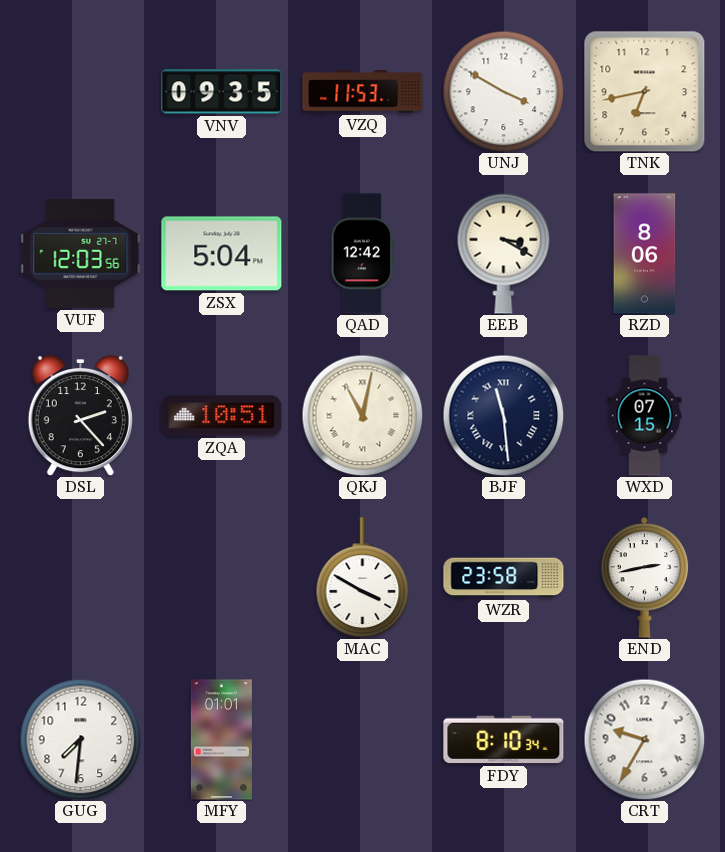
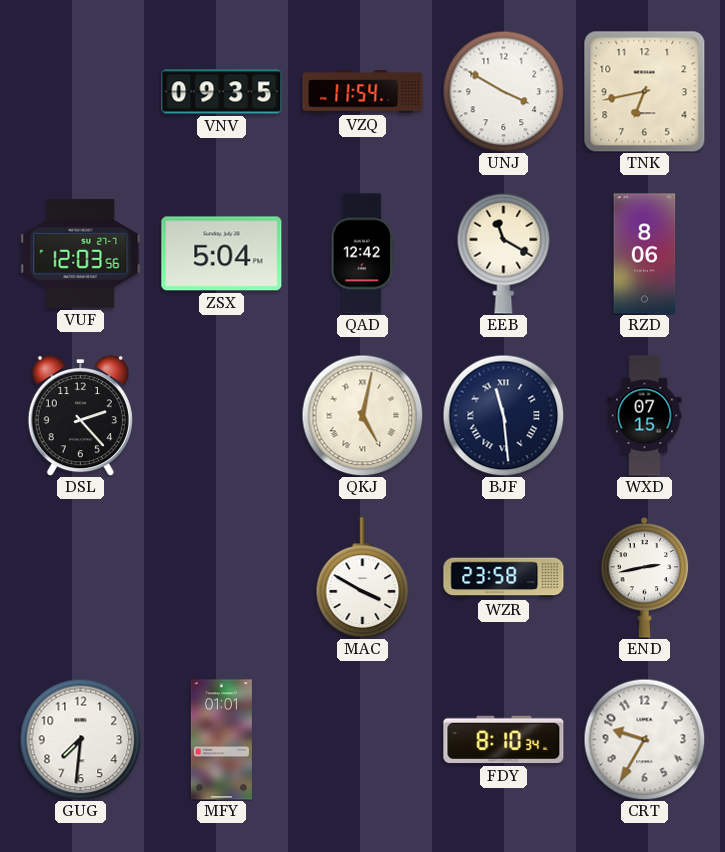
VZQ: 11:53 -> 11:54
EEB: 3:20 -> 11:20
ZQA: 10:51 -> none
QKJ: 11:02 -> 5:02
